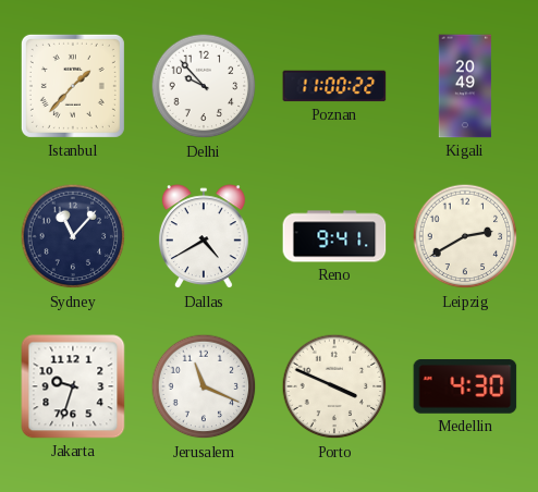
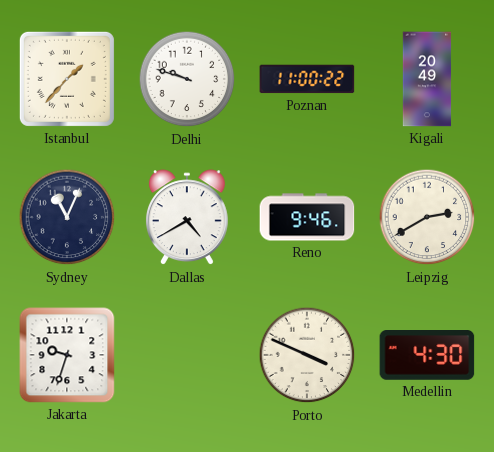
Delhi: 9:53 -> 9:48
Sydney: 11:07 -> 11:04
Reno: 9:41 -> 9:46
Jerusalem: 11:19 -> none
